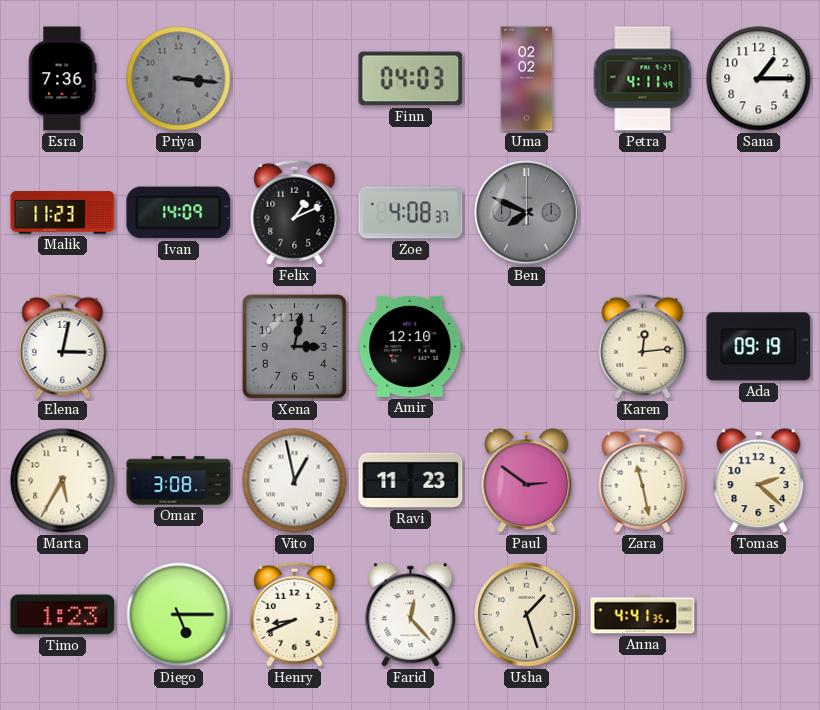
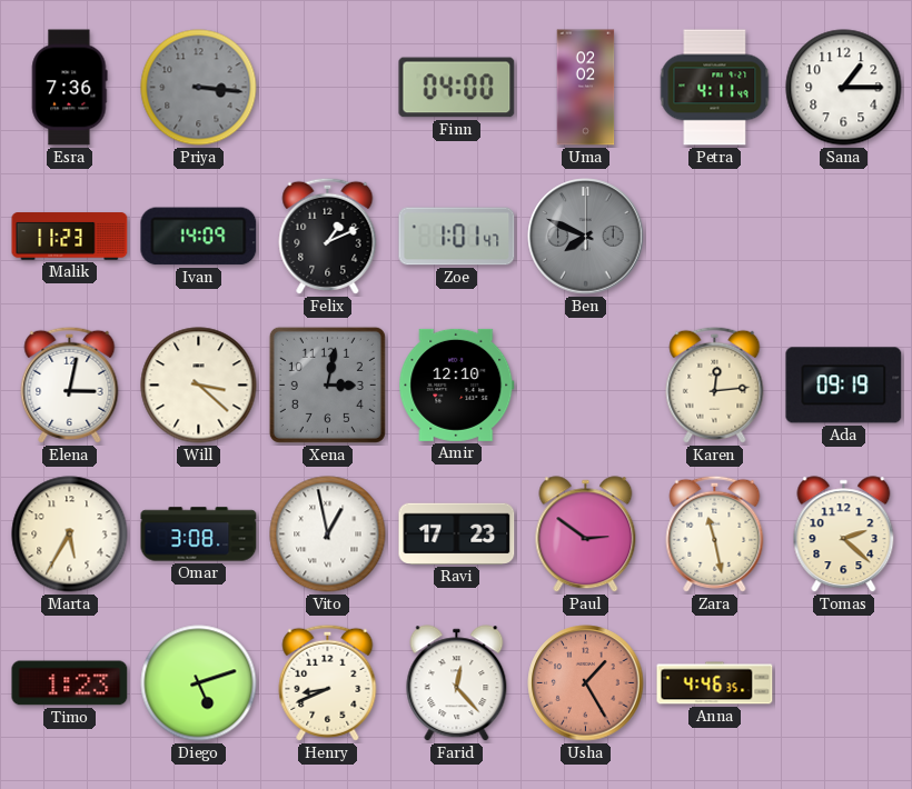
Finn: 04:03 -> 04:00
Zoe: 4:08 -> 1:01
Will: none -> 3:22
Ravi: 11:23 -> 17:23
Diego: 5:15 -> 5:12
Usha: 1:27 -> 1:25
Usha dial: cream -> salmon
Anna: 4:41 -> 4:46
